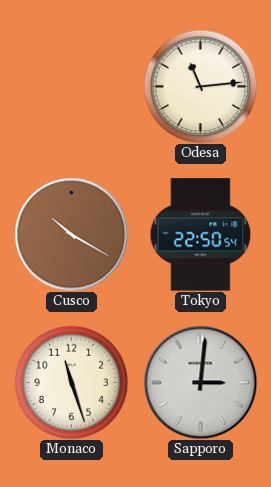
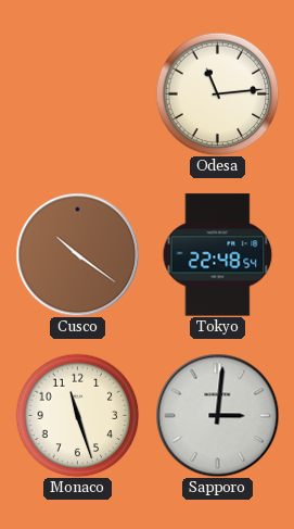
Cusco: 10:20 -> 10:21
Tokyo: 22:50 -> 22:48
